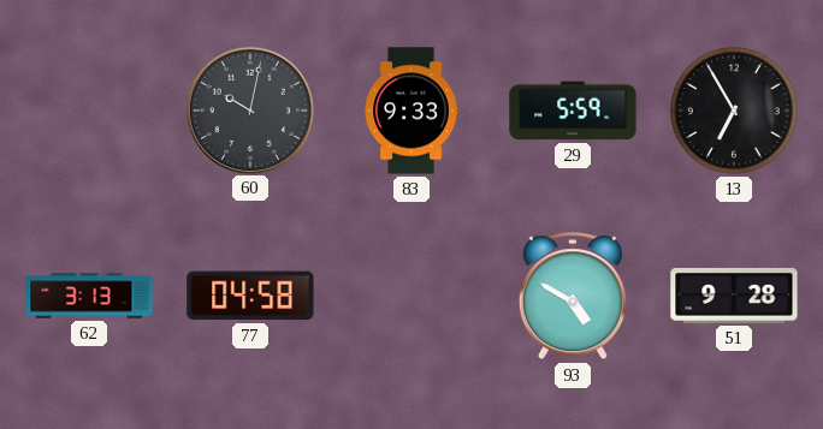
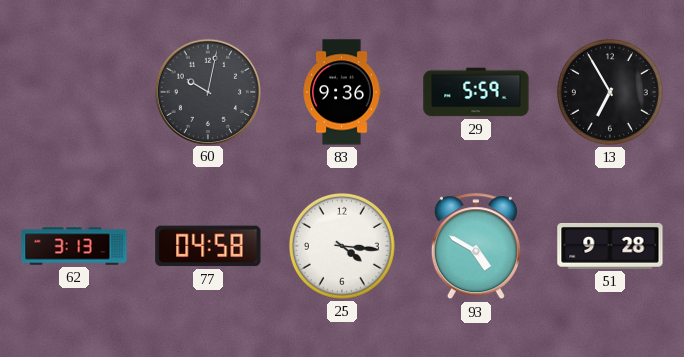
83: 9:33 -> 9:36
25: none -> 4:16
